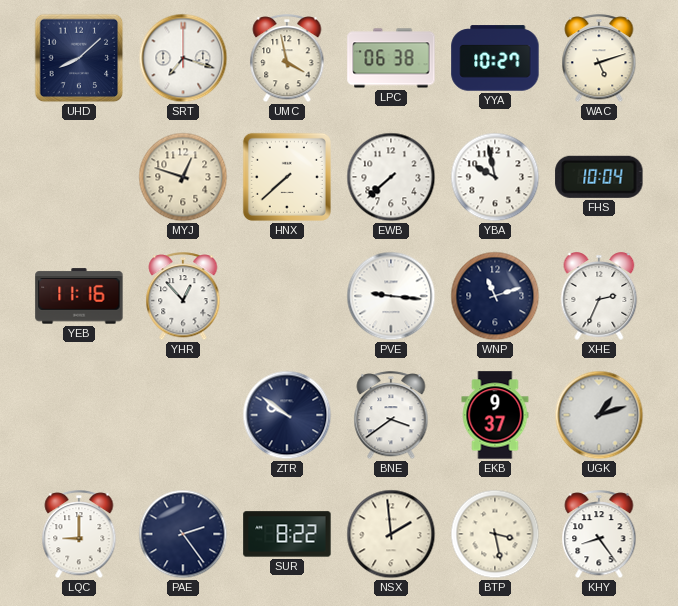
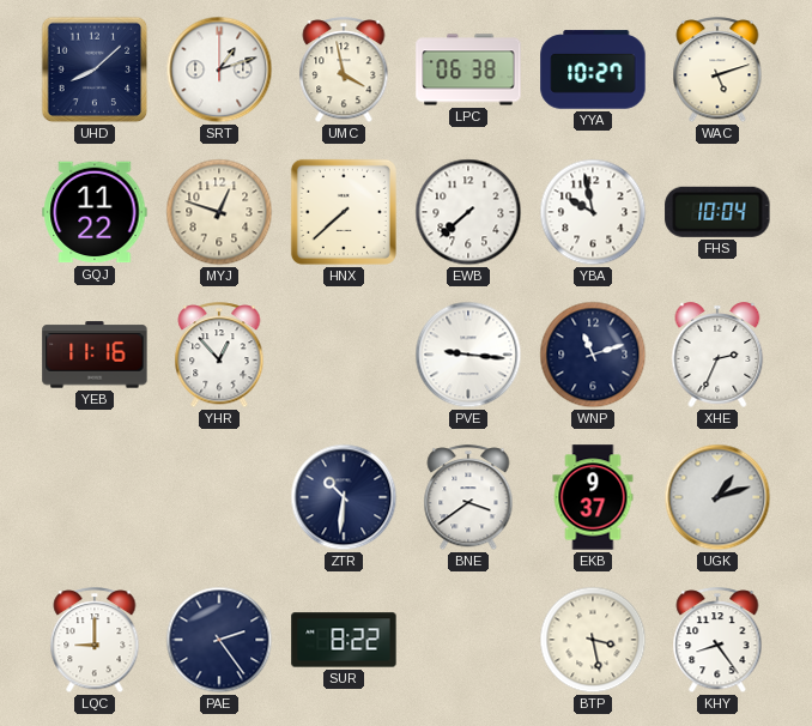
SRT: 7:18 -> 1:12
GQJ: none -> 11:22
ZTR: 9:51 -> 10:31
NSX: 1:59 -> none
